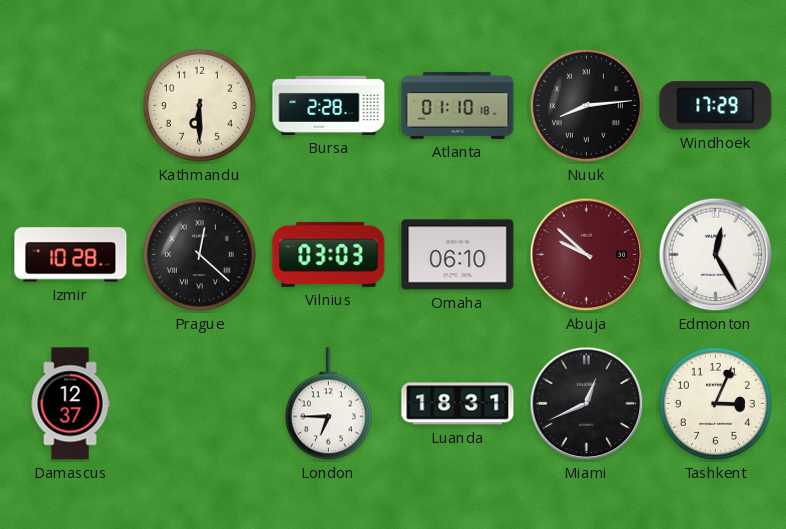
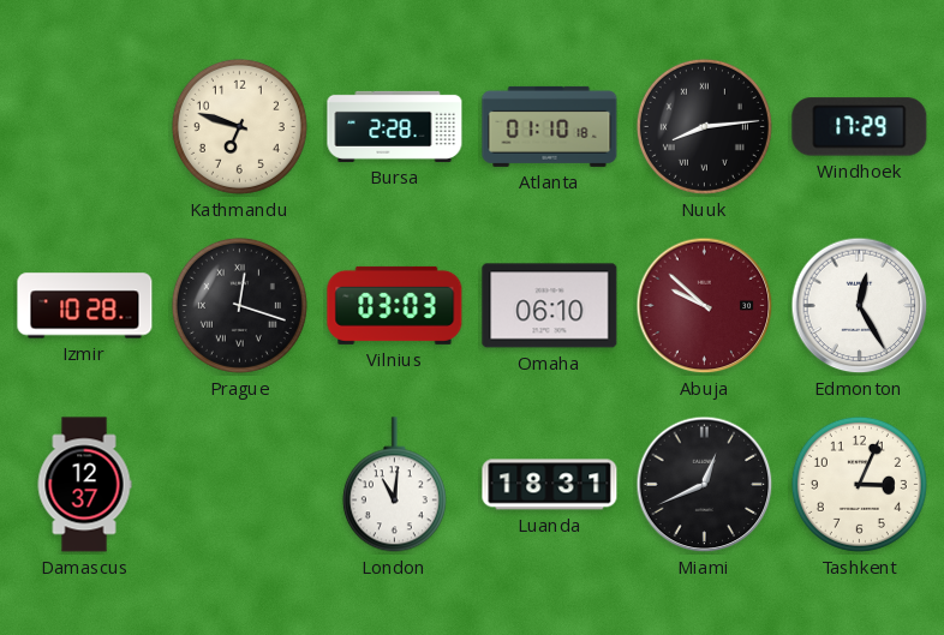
Kathmandu: 6:30 -> 6:48
Prague: 12:22 -> 12:18
London: 6:45 -> 11:01
